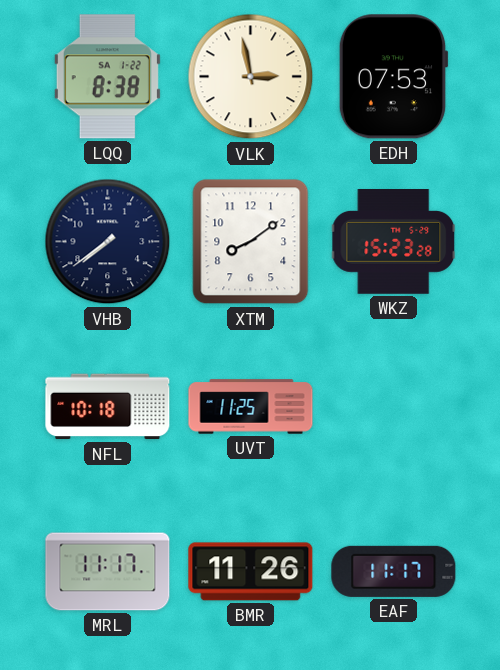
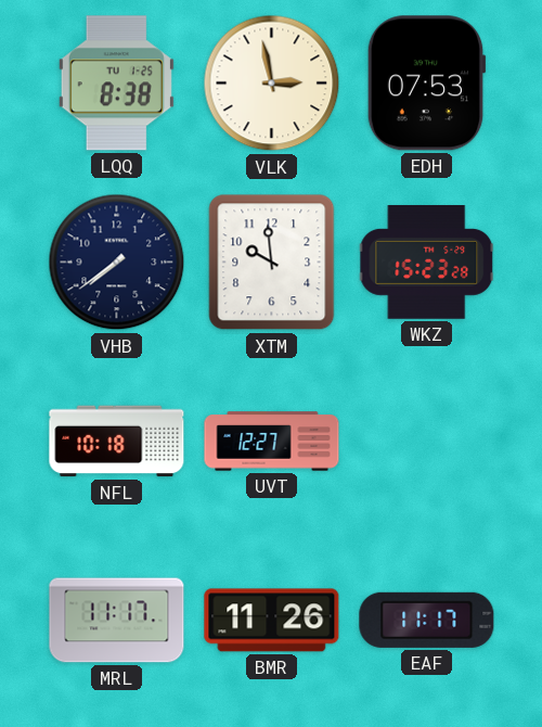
LQQ date: SA 1-22 -> TU 1-25
XTM: 8:09 -> 9:59
UVT: 11:25 -> 12:27
